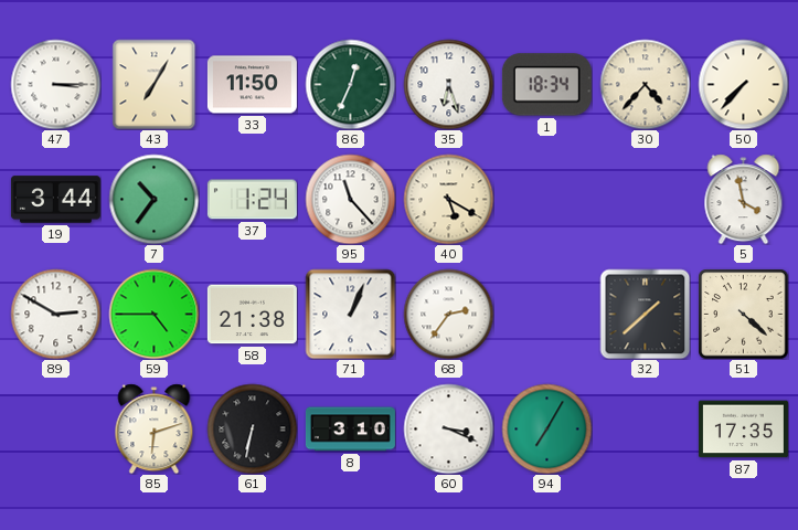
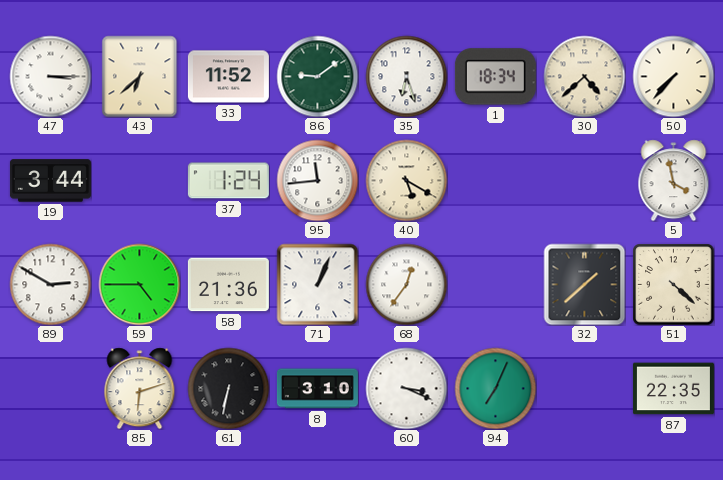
43: 7:05 -> 6:38
33: 11:50 -> 11:52
86: 12:34 -> 9:09
30: 4:37 -> 4:38
7: 10:36 -> none
95: 11:23 -> 11:44
58: 21:38 -> 21:36
68: 2:36 -> 12:36
94: 7:05 -> 7:04
87: 17:35 -> 22:35
